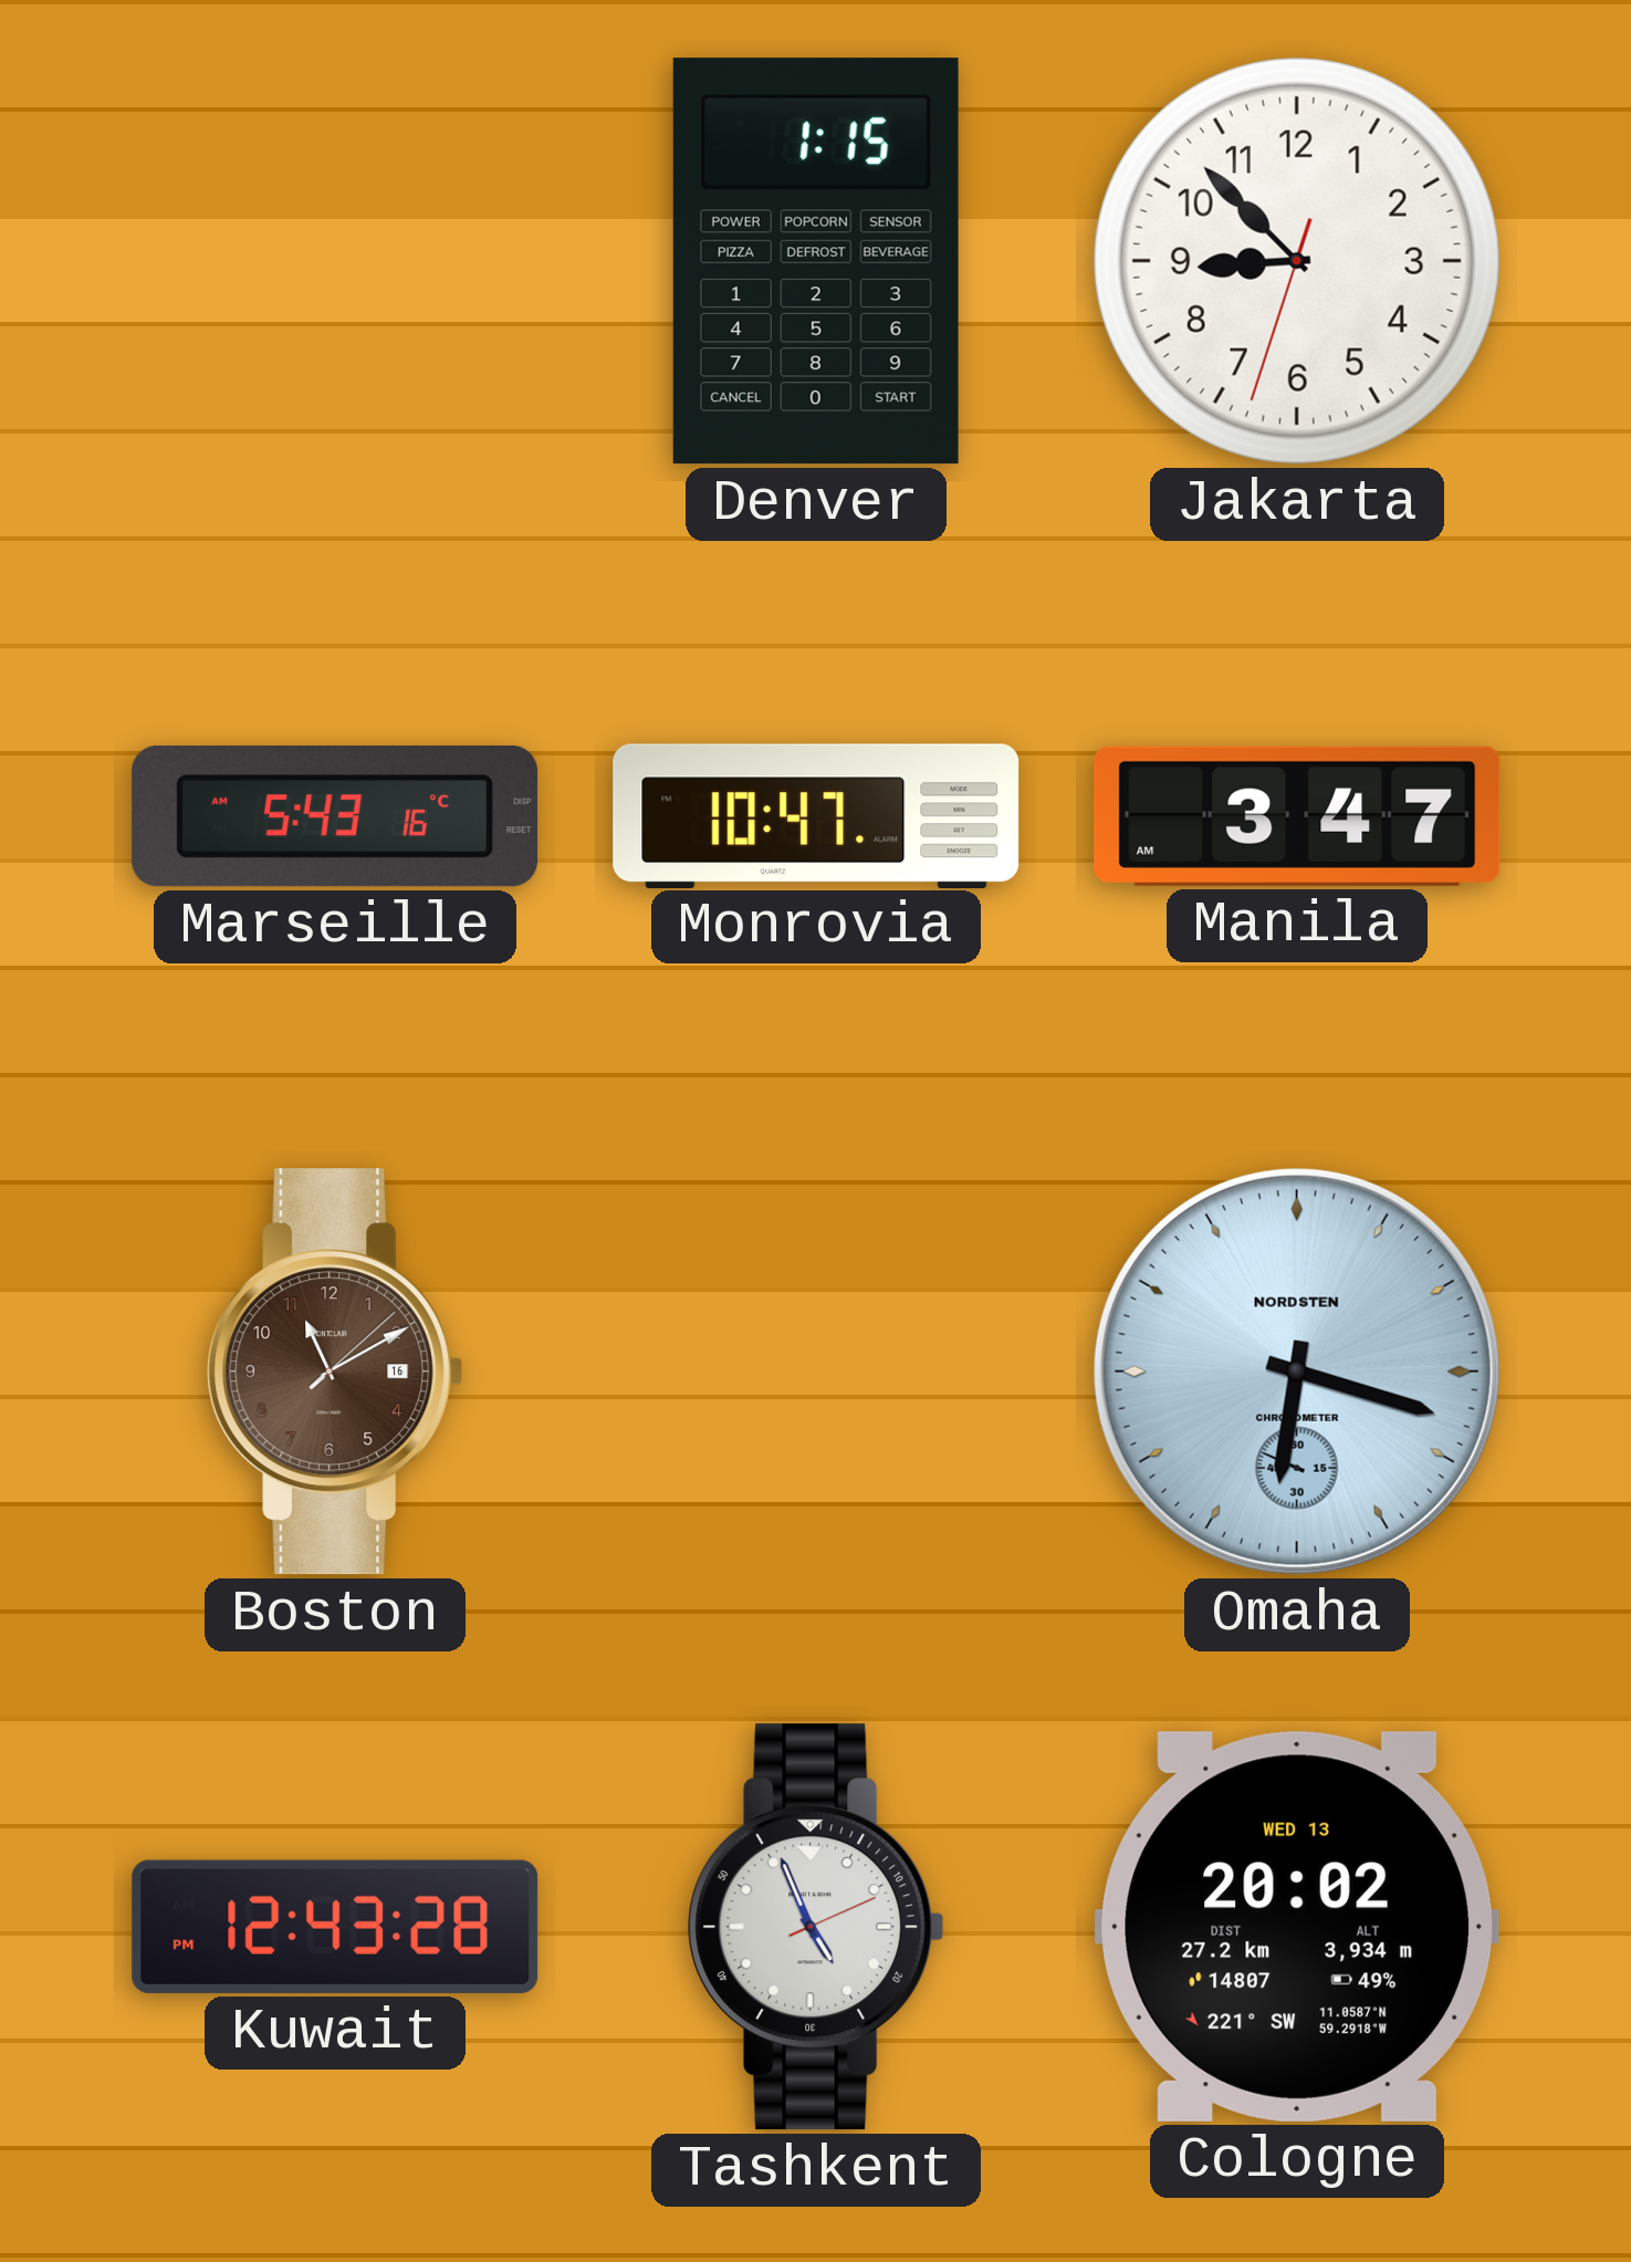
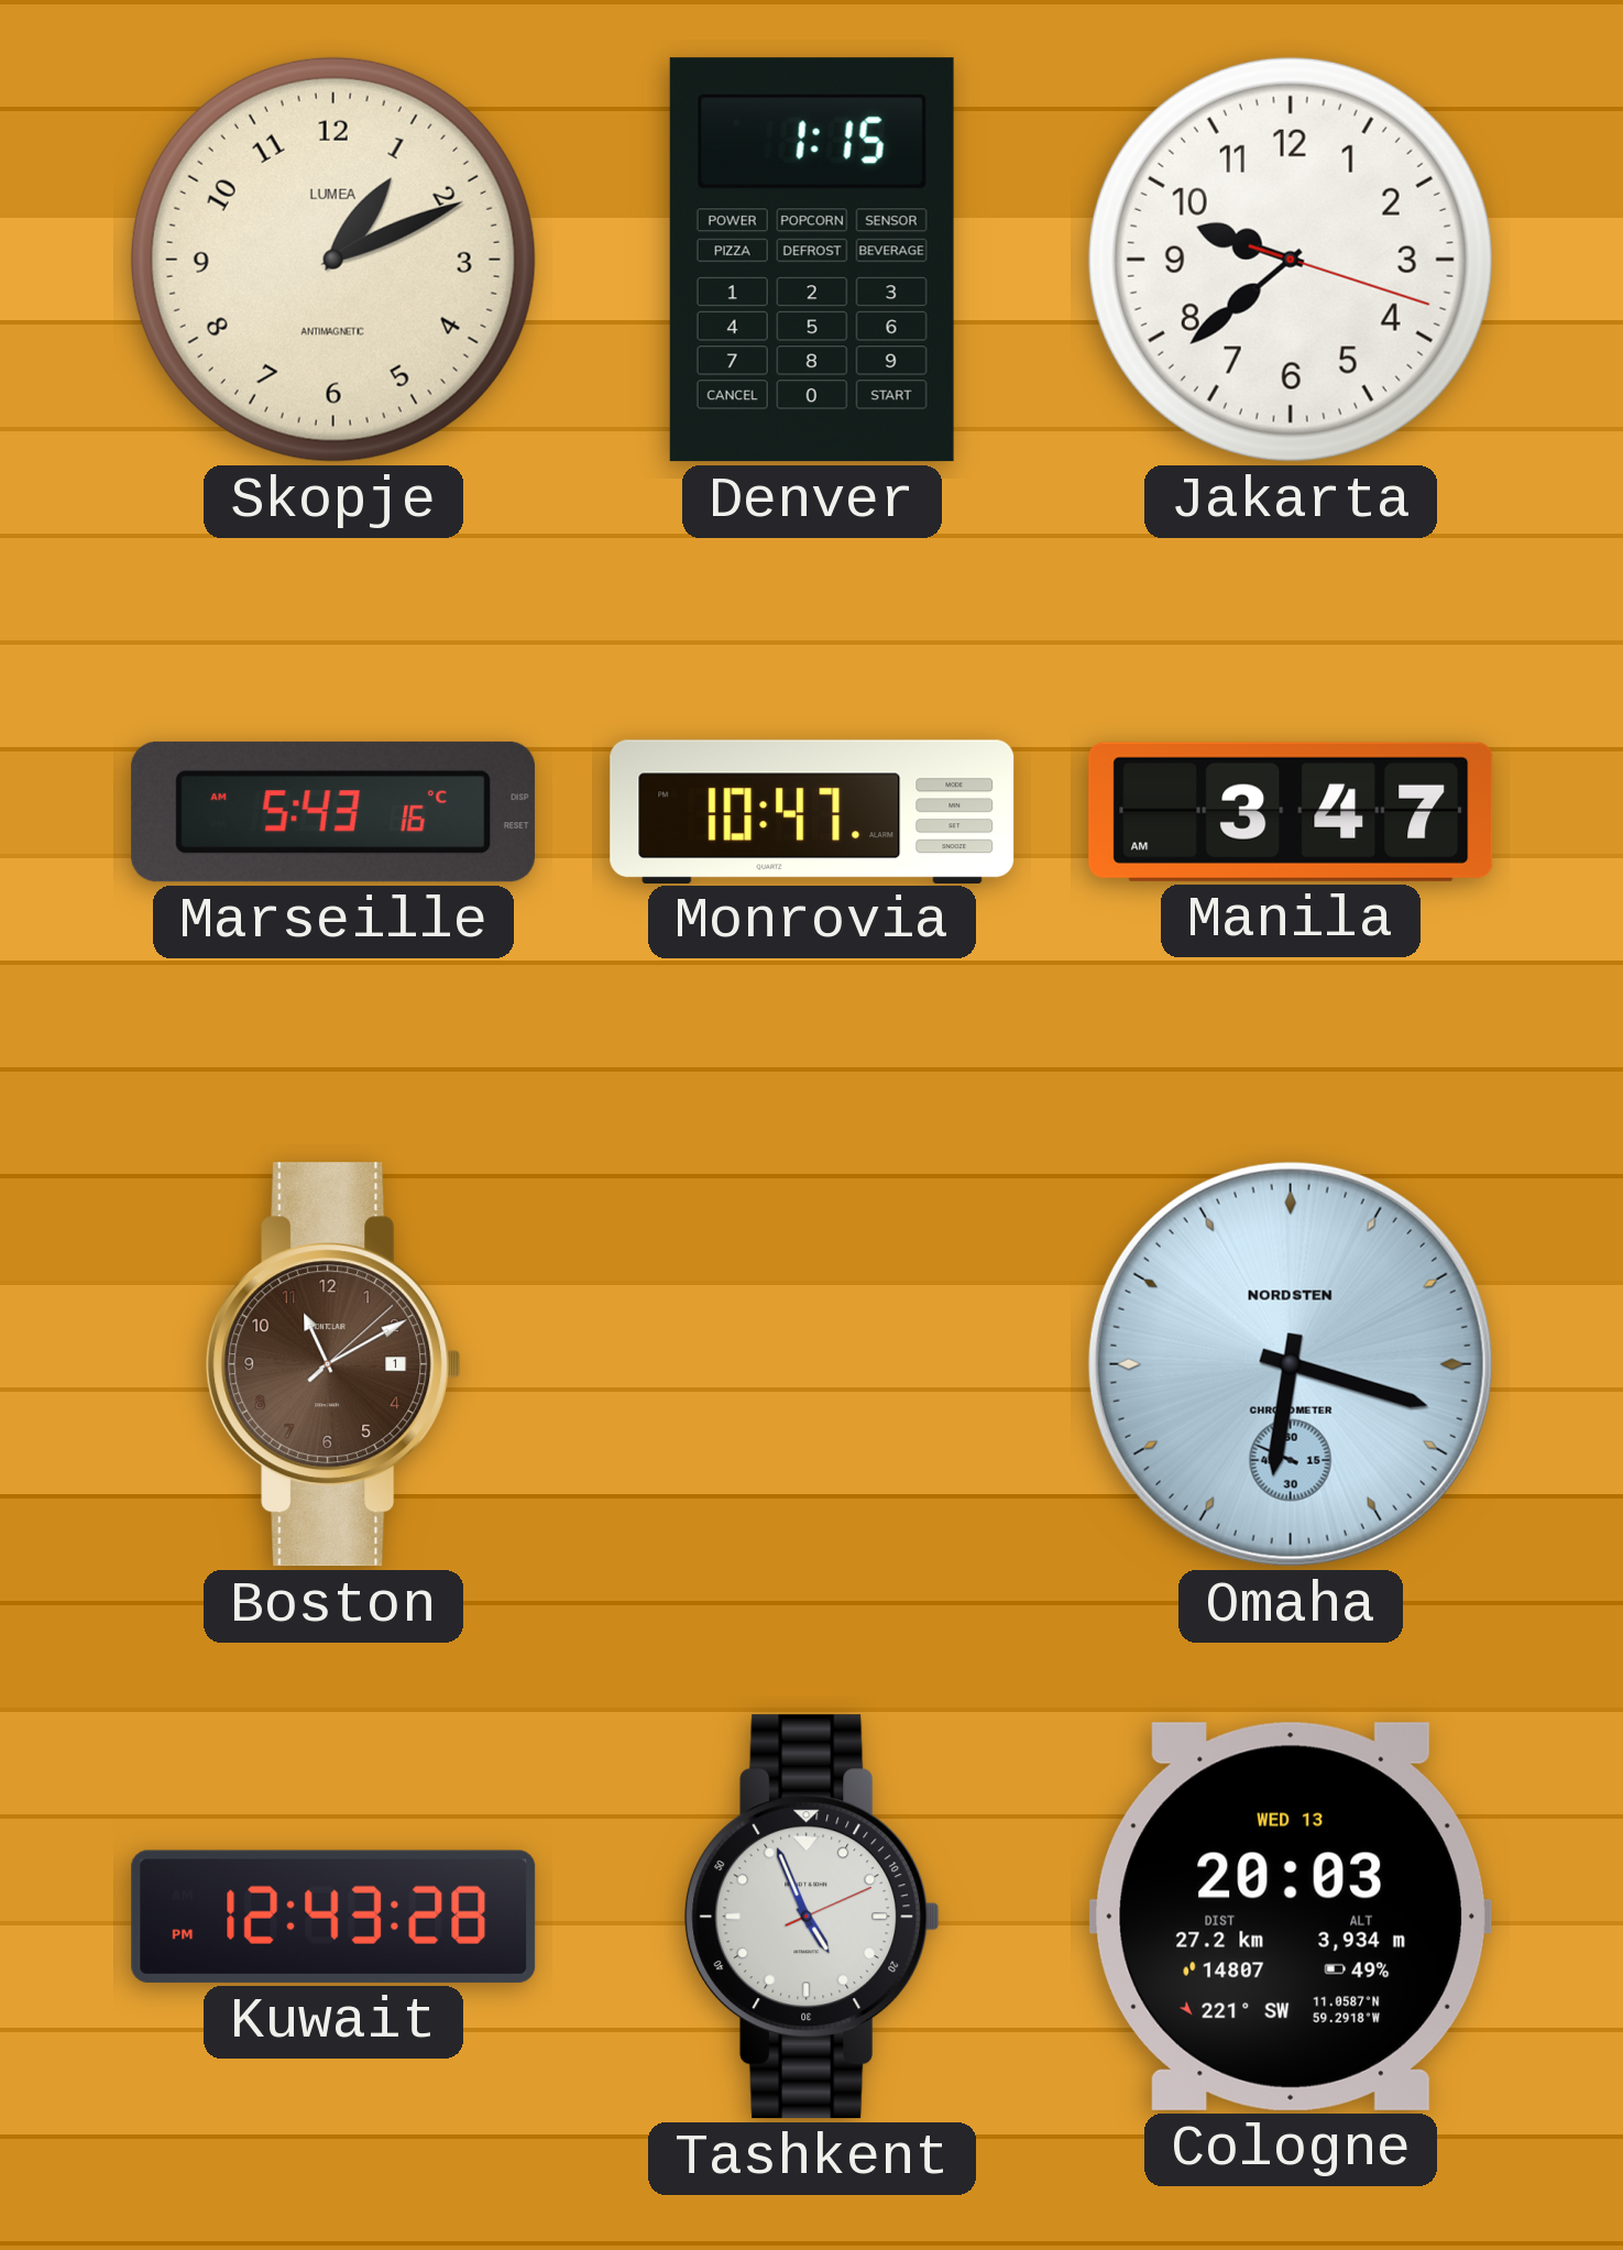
Skopje: none -> 1:11
Jakarta: 8:52 -> 9:38
Boston date: 16 -> 1
Cologne: 20:02 -> 20:03
